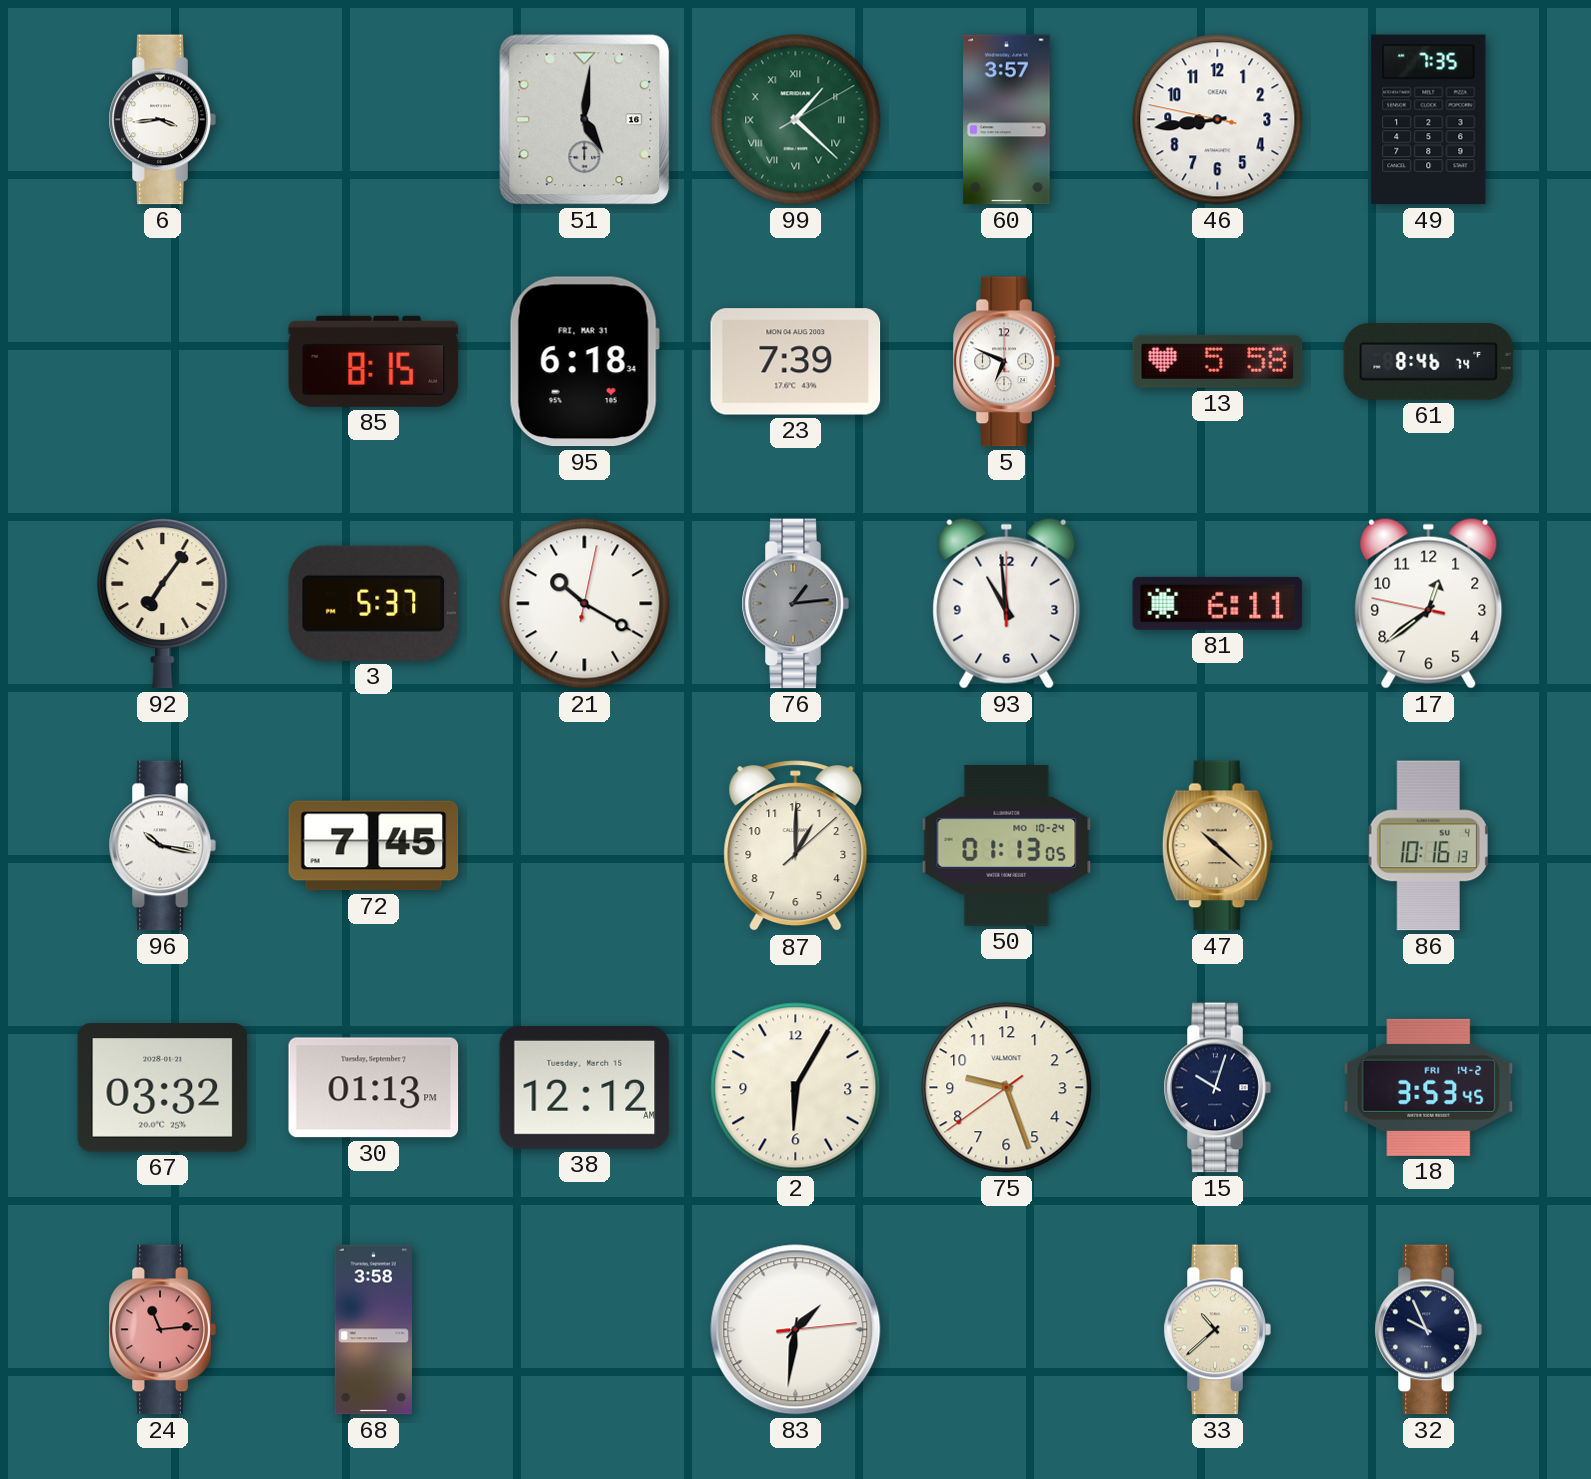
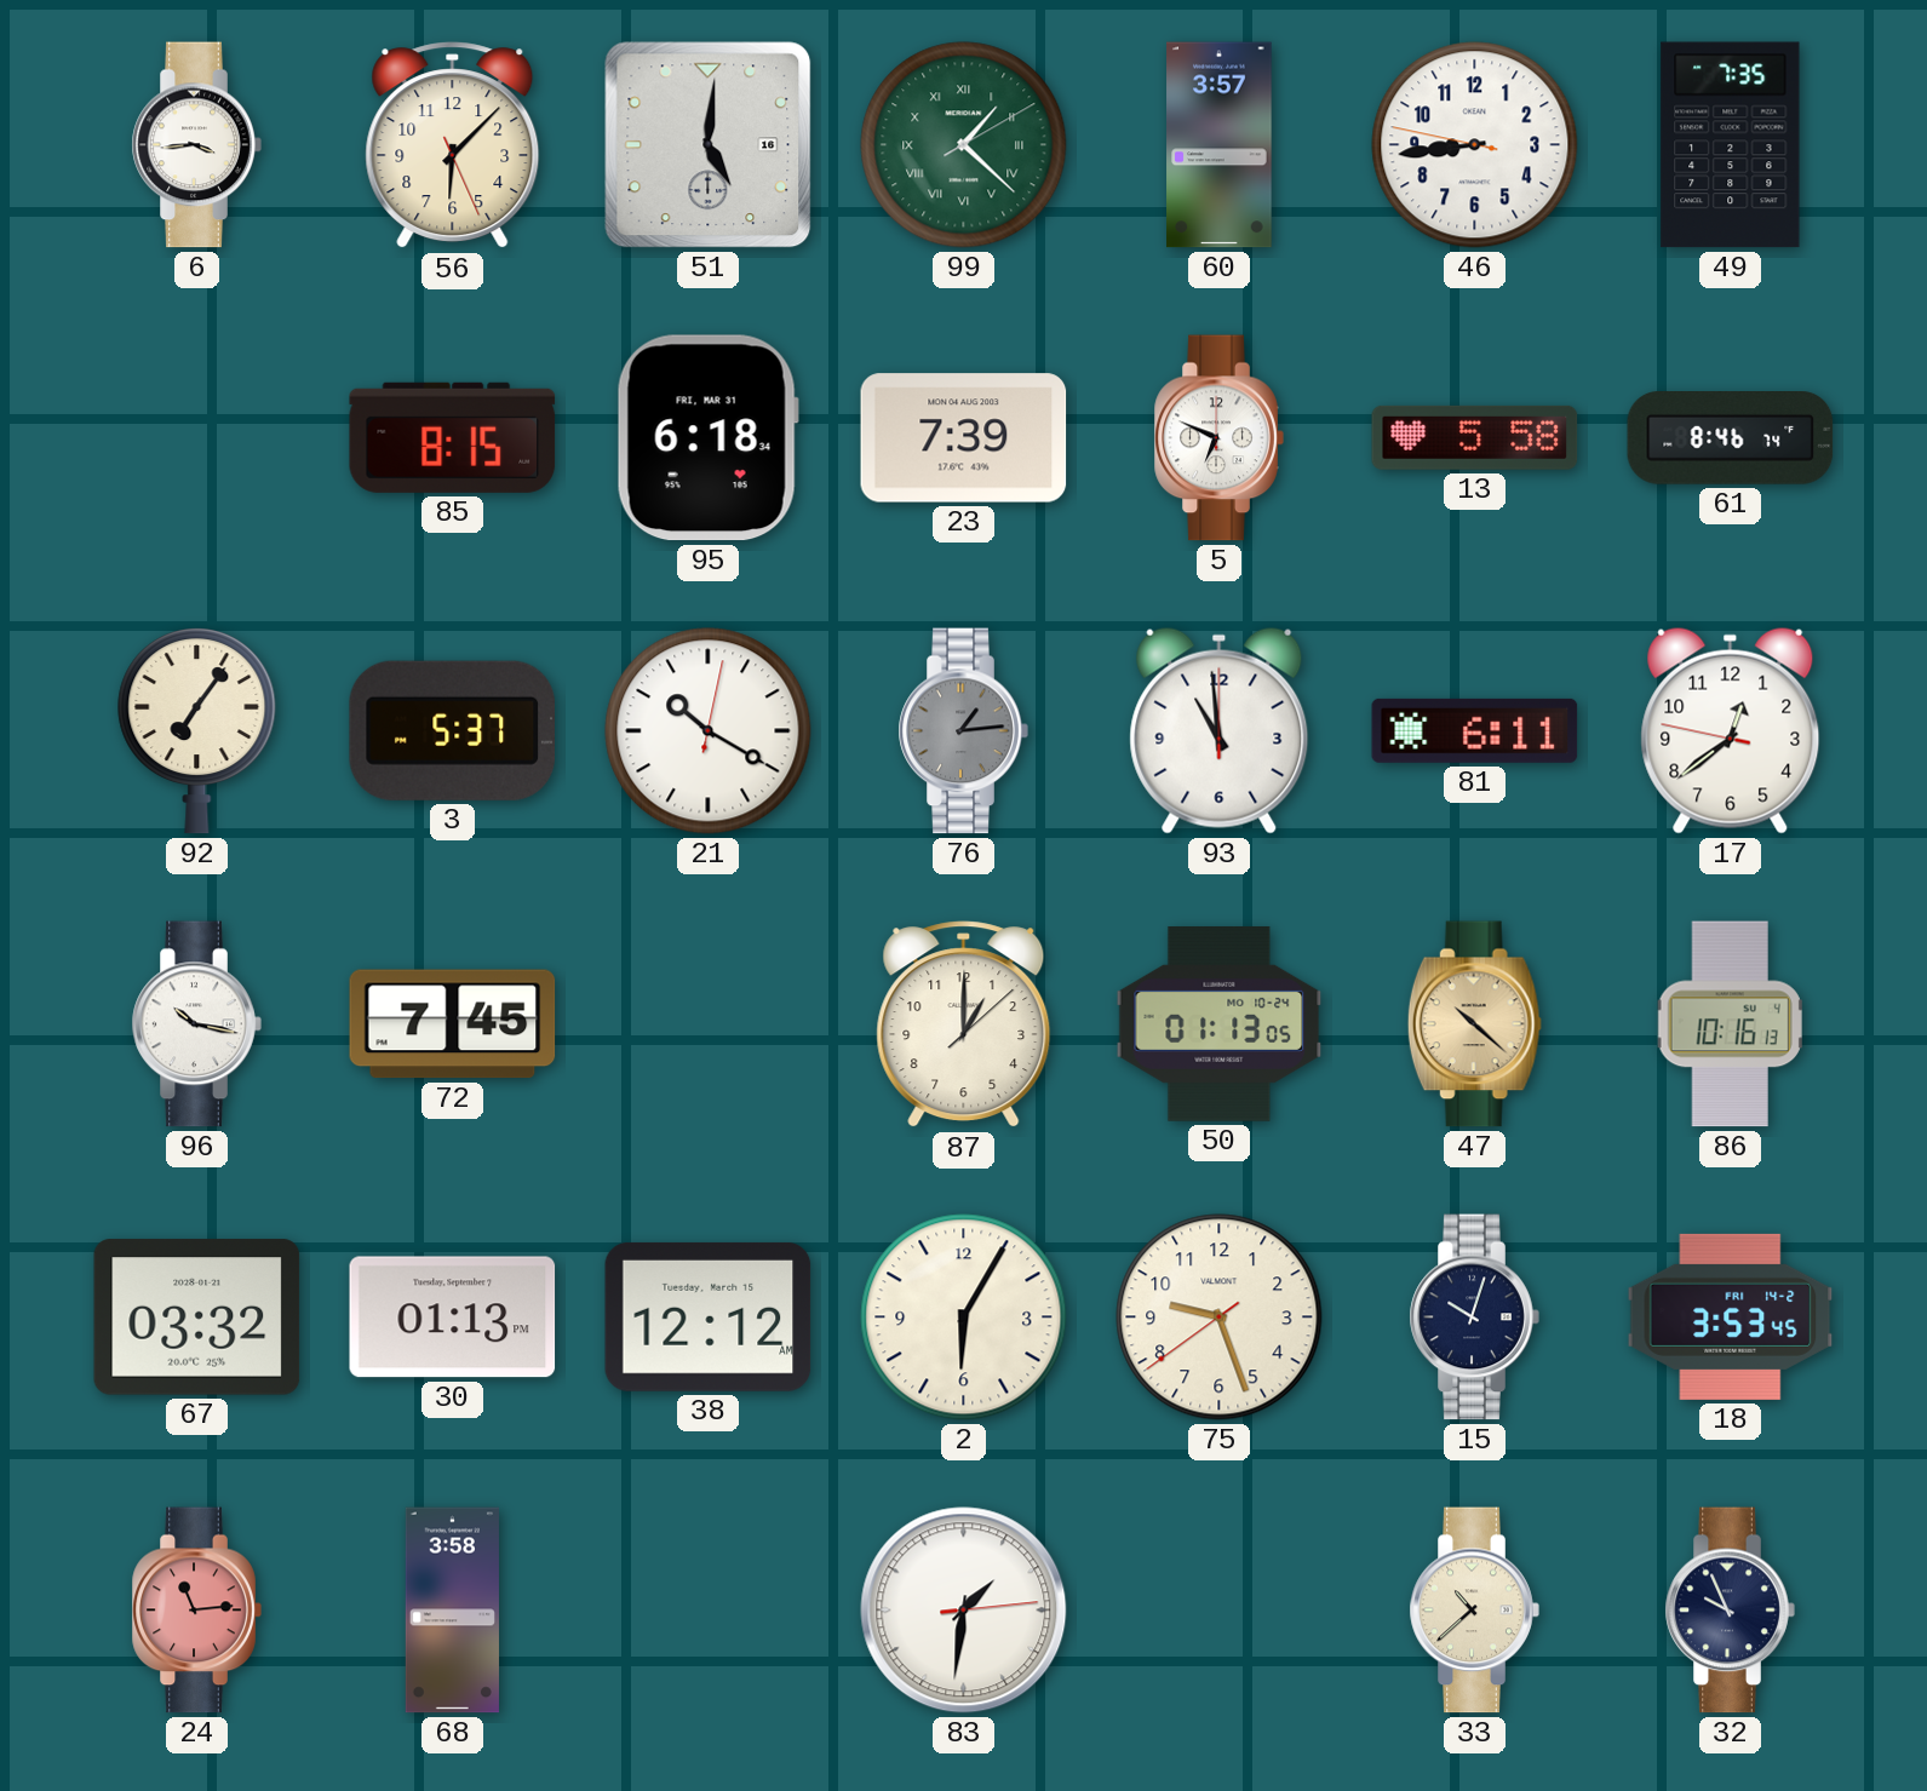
56: none -> 6:07
